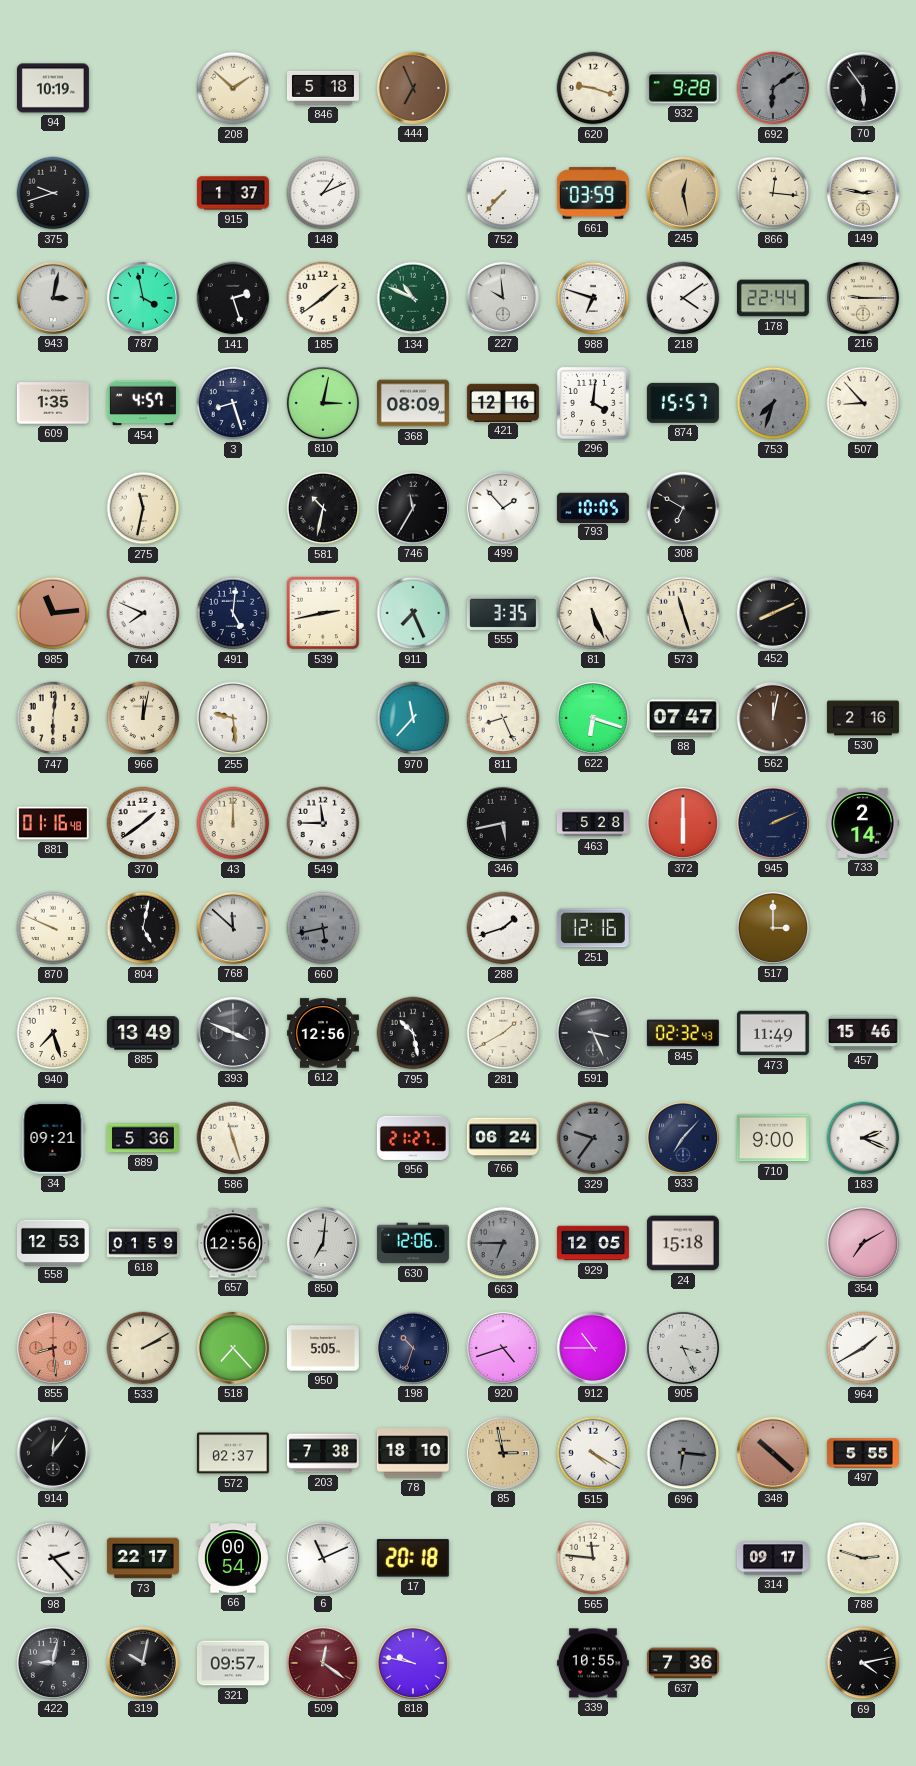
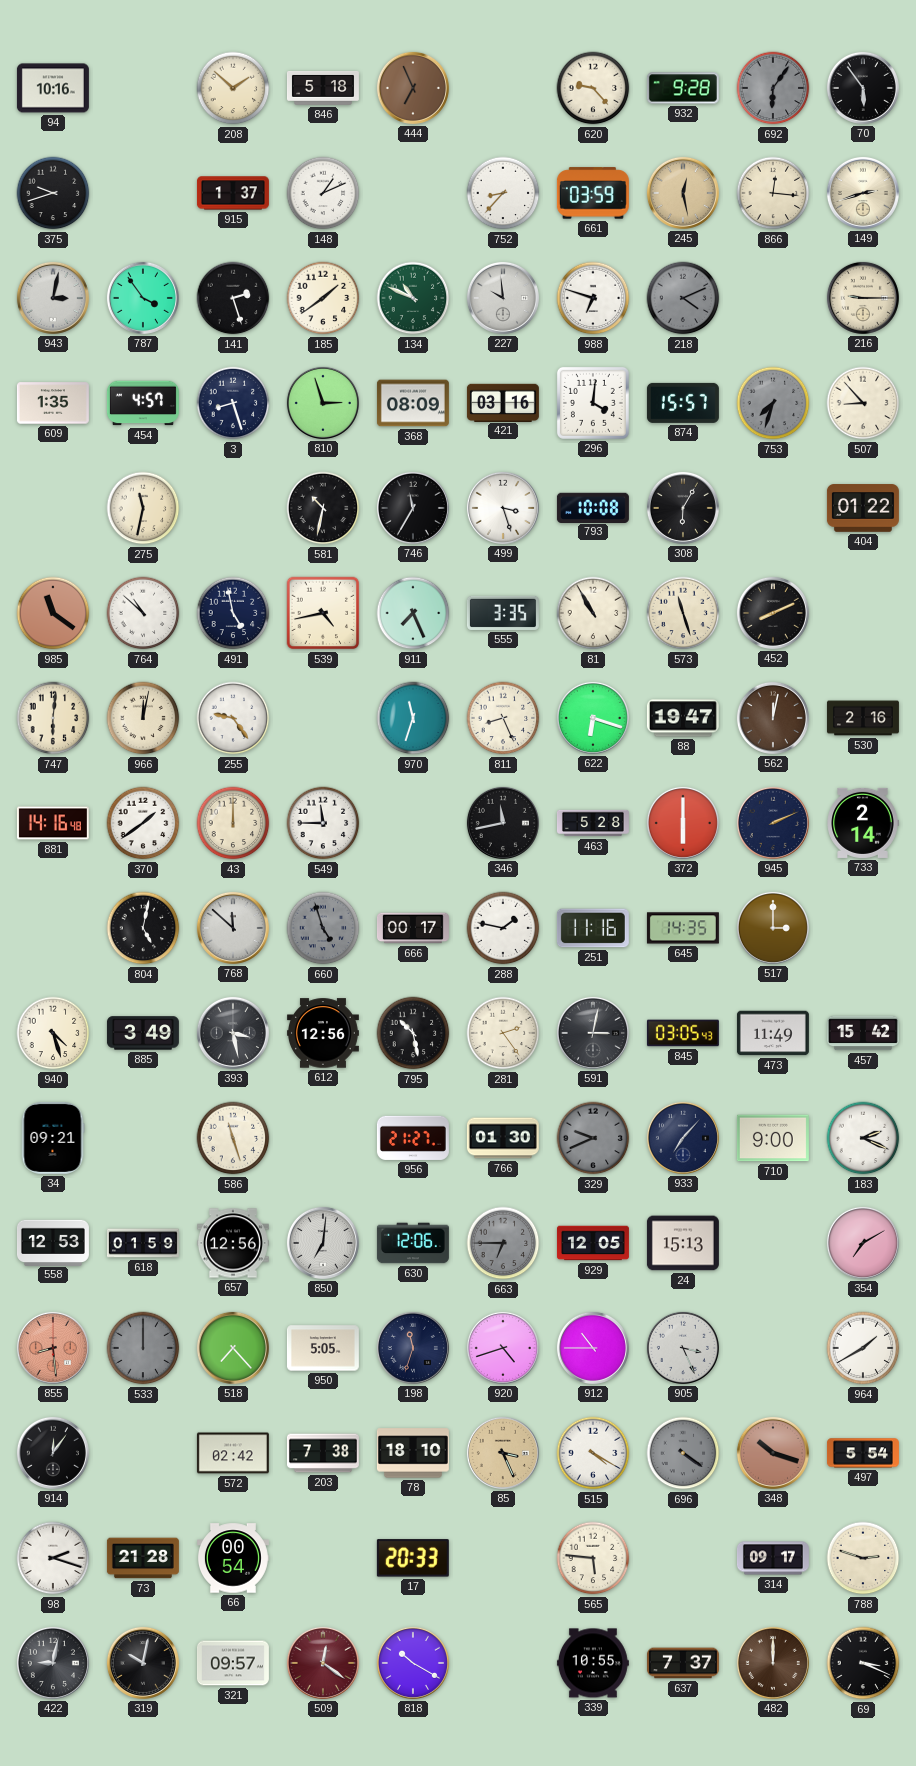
94: 10:19 -> 10:16
620: 9:18 -> 9:23
692: 6:09 -> 6:06
752: 7:37 -> 8:37
149: 2:47 -> 2:42
787: 3:58 -> 3:54
218: 4:09 -> 4:11
218 dial: white -> grey
178: 22:44 -> none
810: 3:02 -> 2:57
421: 12:16 -> 03:16
499: 1:53 -> 3:27
793: 10:05 -> 10:08
308: 6:50 -> 6:05
404: none -> 01:22
985: 11:14 -> 11:21
764: 7:49 -> 10:52
491: 5:01 -> 4:58
539: 2:43 -> 4:43
81: 5:26 -> 10:55
255: 9:29 -> 9:24
970: 11:37 -> 11:33
88: 07:47 -> 19:47
881: 01:16 -> 14:16
346: 5:43 -> 11:43
870: 9:49 -> none
660: 5:43 -> 4:57
666: none -> 00:17
288: 1:42 -> 1:47
251: 12:16 -> 11:16
645: none -> 14:35
940: 7:27 -> 4:27
885: 13:49 -> 3:49
393: 3:49 -> 3:28
281: 1:40 -> 2:24
591: 3:26 -> 3:02
845: 02:32 -> 03:05
457: 15:46 -> 15:42
889: 5:36 -> none
766: 06:24 -> 01:30
329: 9:36 -> 9:41
24: 15:18 -> 15:13
533: 2:10 -> 12:00
533 dial: cream -> grey
198: 10:33 -> 11:33
572: 02:37 -> 02:42
85: 2:58 -> 3:26
696: 6:16 -> 4:21
348: 10:22 -> 10:18
497: 5:55 -> 5:54
98: 2:23 -> 2:18
73: 22:17 -> 21:28
6: 11:11 -> none
17: 20:18 -> 20:33
565: 11:46 -> 5:46
818: 9:47 -> 10:20
637: 7:36 -> 7:37
482: none -> 12:00
69: 4:13 -> 3:19
